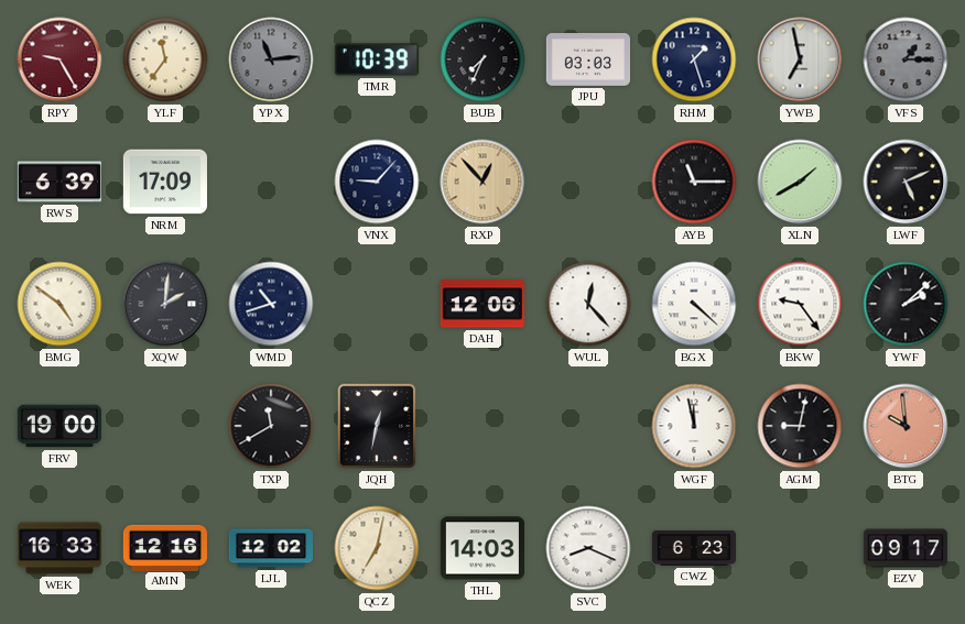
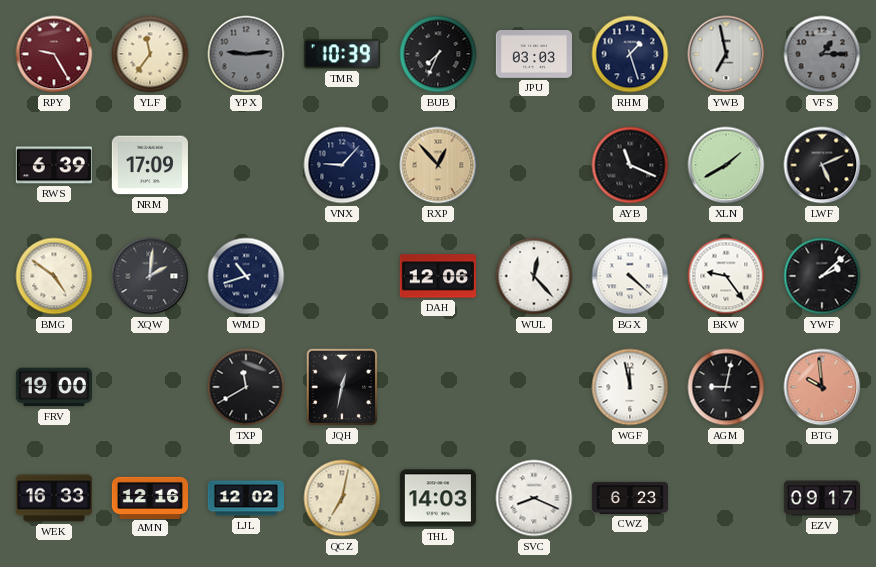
YPX: 11:14 -> 9:14
AYB: 11:15 -> 11:19
